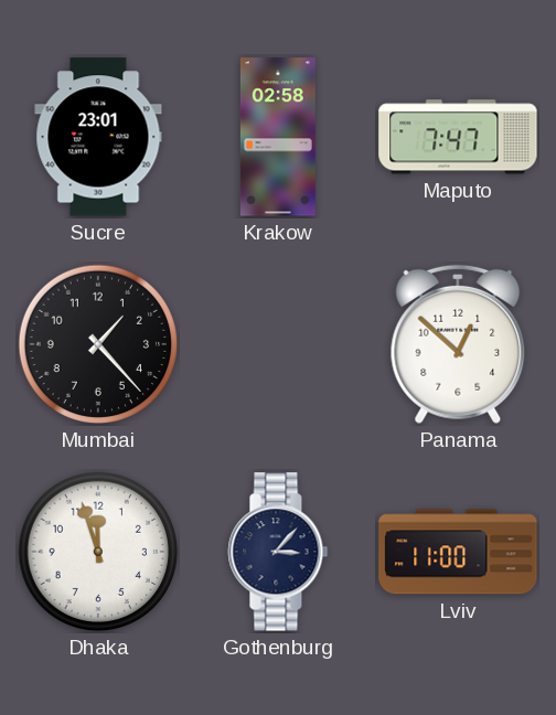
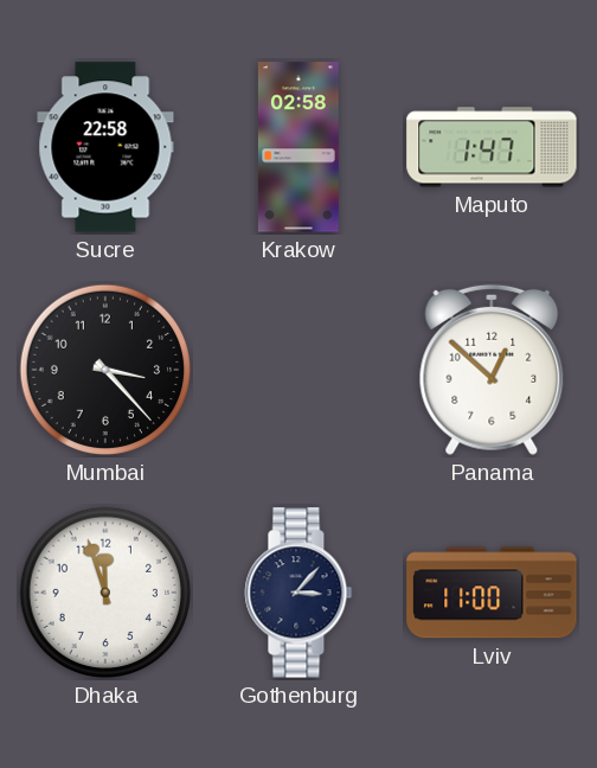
Sucre: 23:01 -> 22:58
Maputo: 7:47 -> 1:47
Mumbai: 1:23 -> 3:23
